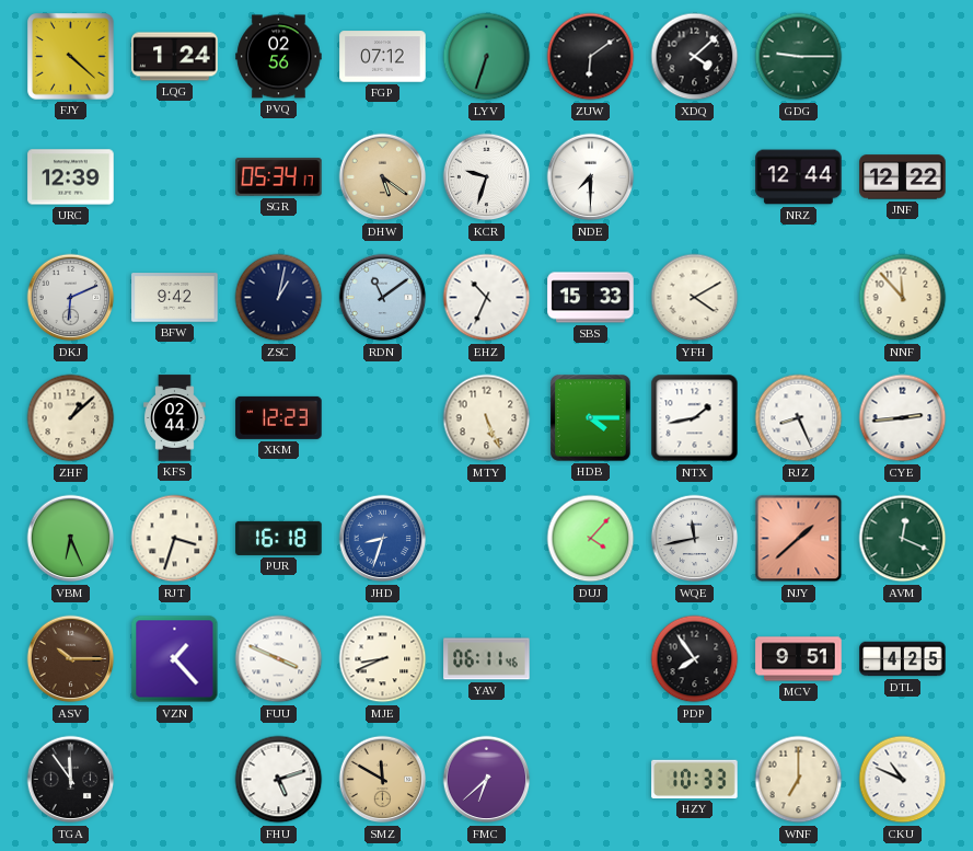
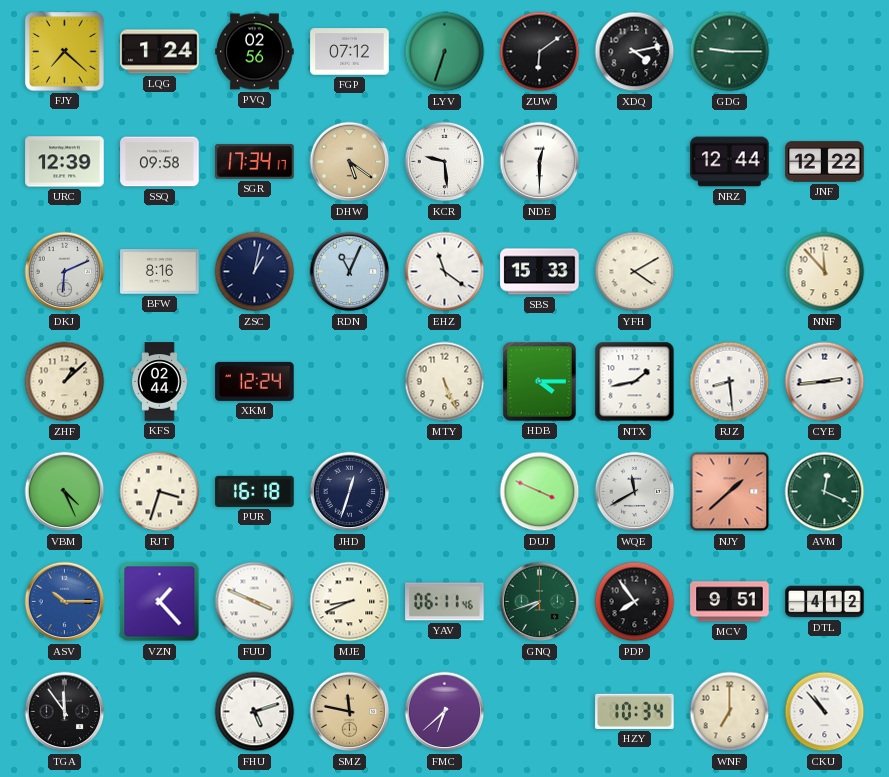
FJY: 4:22 -> 7:22
XDQ: 4:08 -> 4:13
SSQ: none -> 09:58
SGR: 05:34 -> 17:34
KCR: 9:33 -> 9:29
NDE: 7:30 -> 12:30
BFW: 9:42 -> 8:16
RDN: 11:09 -> 11:04
EHZ: 10:34 -> 11:21
XKM: 12:23 -> 12:24
RJZ: 8:26 -> 8:29
VBM: 6:26 -> 4:26
JHD: 8:33 -> 12:33
JHD dial: blue -> navy
DUJ: 4:07 -> 3:49
WQE: 11:43 -> 11:40
ASV dial: brown -> blue
GNQ: none -> 7:42
DTL: 4:25 -> 4:12
SMZ: 11:50 -> 11:47
HZY: 10:33 -> 10:34
CKU: 10:49 -> 10:53
